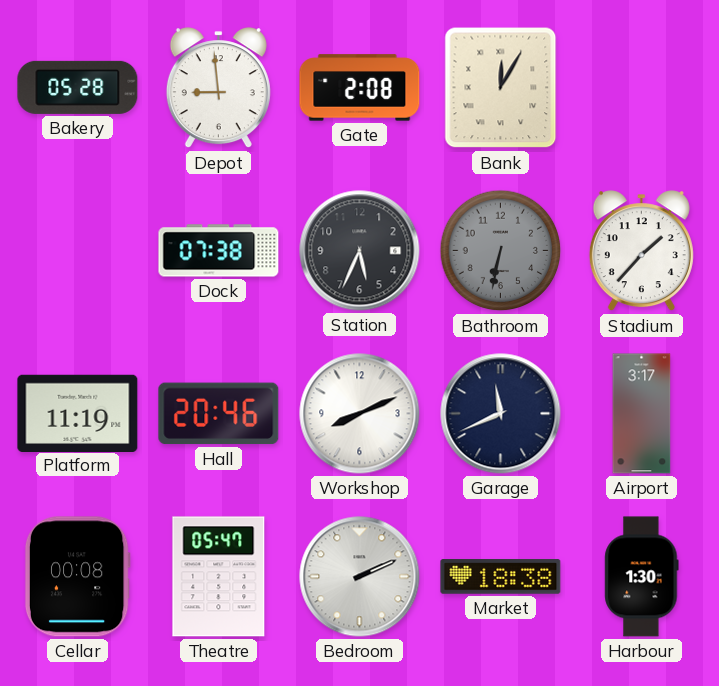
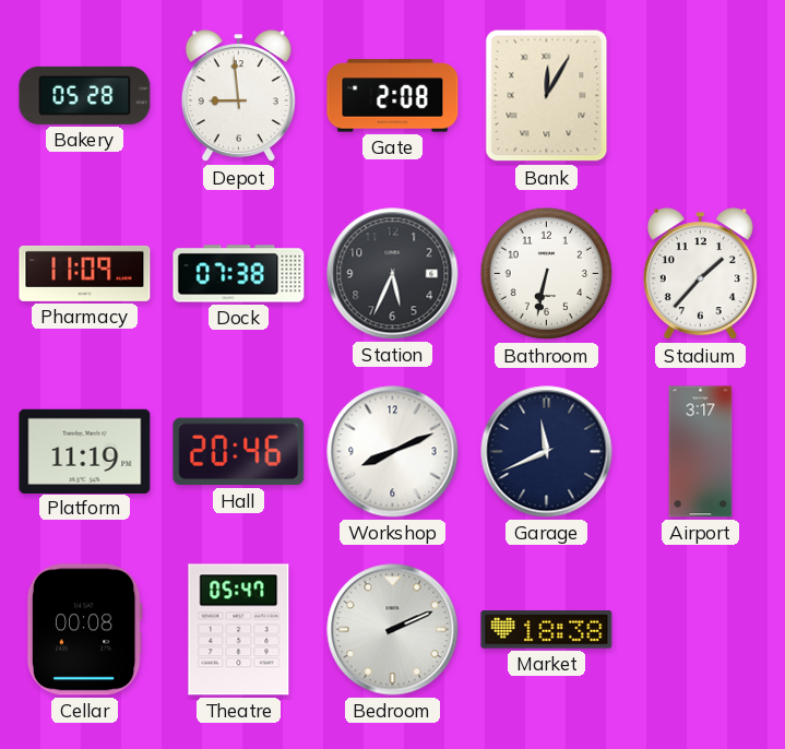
Pharmacy: none -> 11:09
Bathroom dial: grey -> white
Harbour: 1:30 -> none
